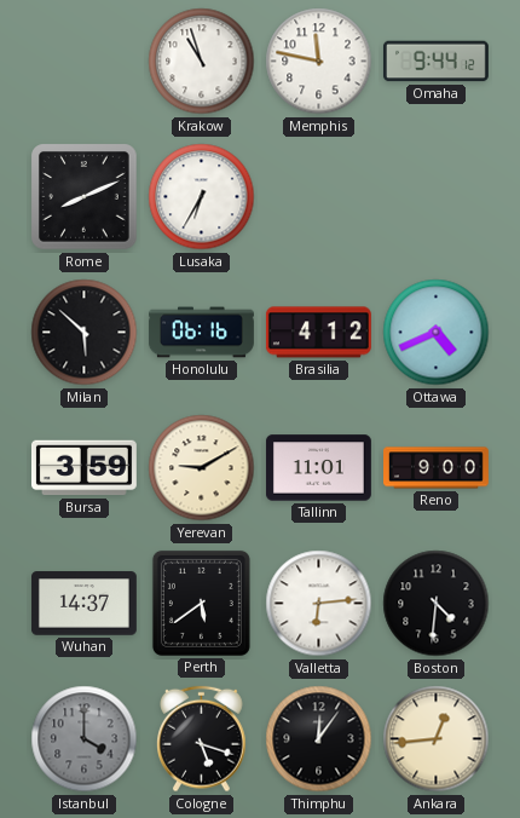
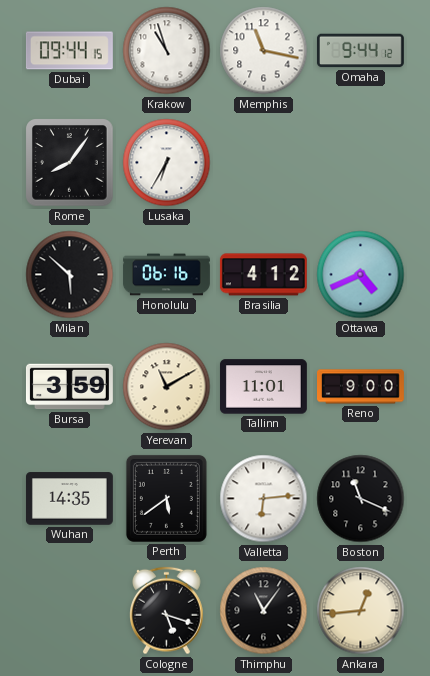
Dubai: none -> 09:44
Memphis: 11:47 -> 11:17
Rome: 8:11 -> 8:06
Yerevan: 9:10 -> 11:10
Wuhan: 14:37 -> 14:35
Boston: 4:31 -> 11:19
Istanbul: 4:00 -> none
Thimphu: 12:06 -> 11:06
